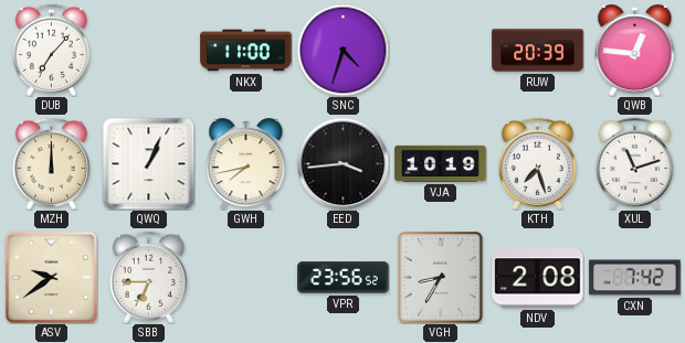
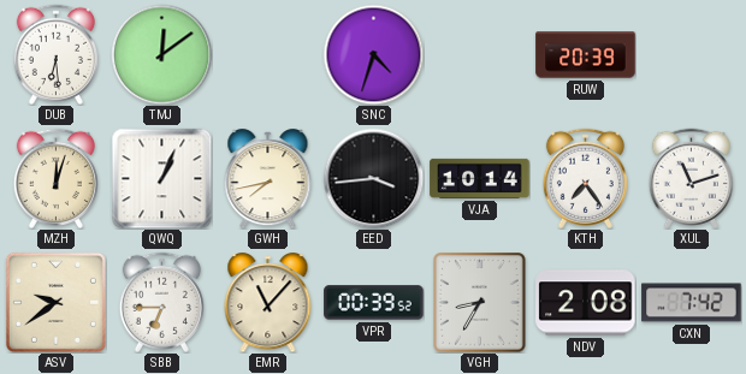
DUB: 7:07 -> 6:29
TMJ: none -> 12:09
NKX: 11:00 -> none
QWB: 12:46 -> none
MZH: 12:00 -> 12:03
VJA: 10:19 -> 10:14
KTH: 7:27 -> 7:24
EMR: none -> 11:07
VPR: 23:56 -> 00:39
